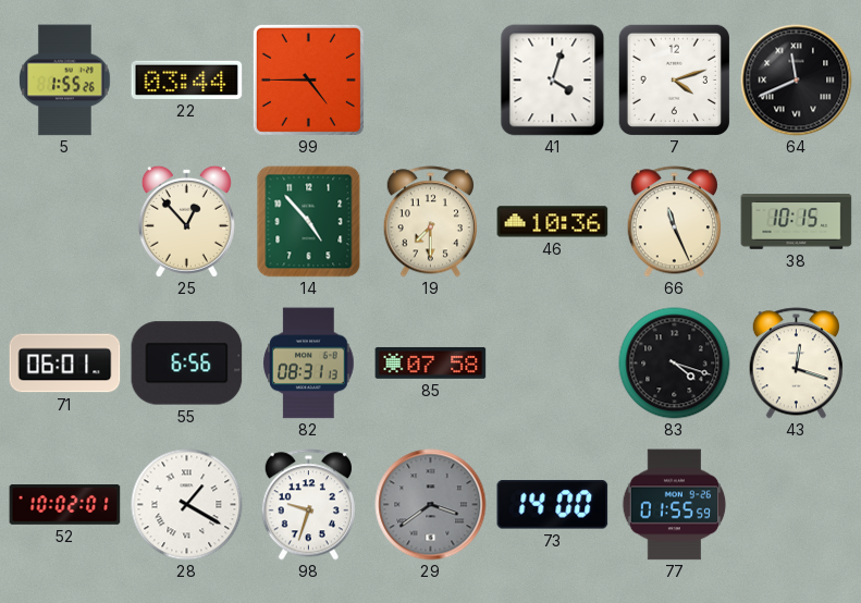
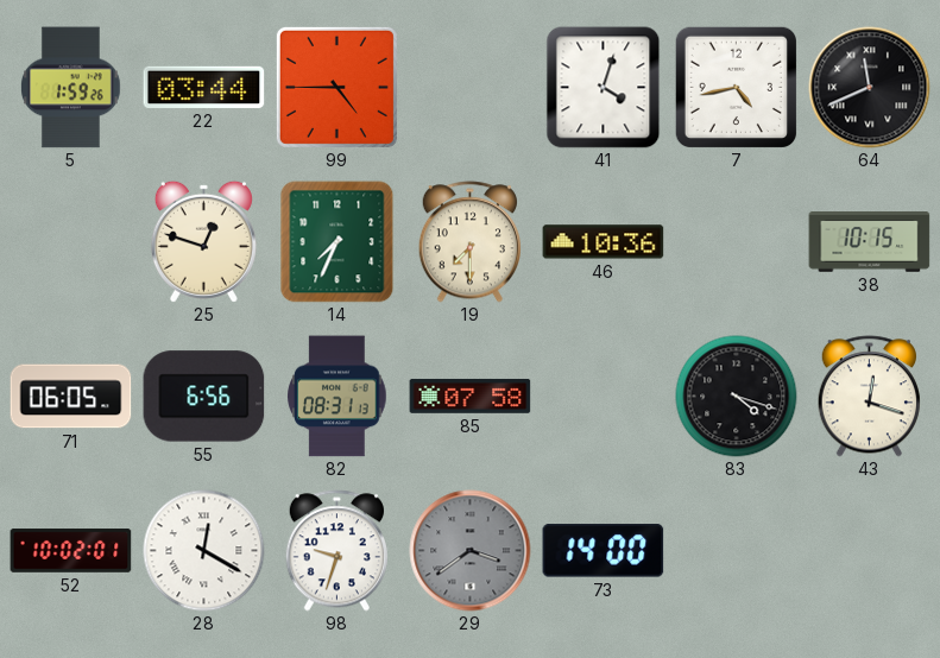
5: 1:55 -> 1:59
7: 4:12 -> 4:43
25: 12:53 -> 12:48
14: 4:53 -> 7:34
66: 11:26 -> none
71: 06:01 -> 06:05
28: 1:20 -> 12:20
77: 01:55 -> none
